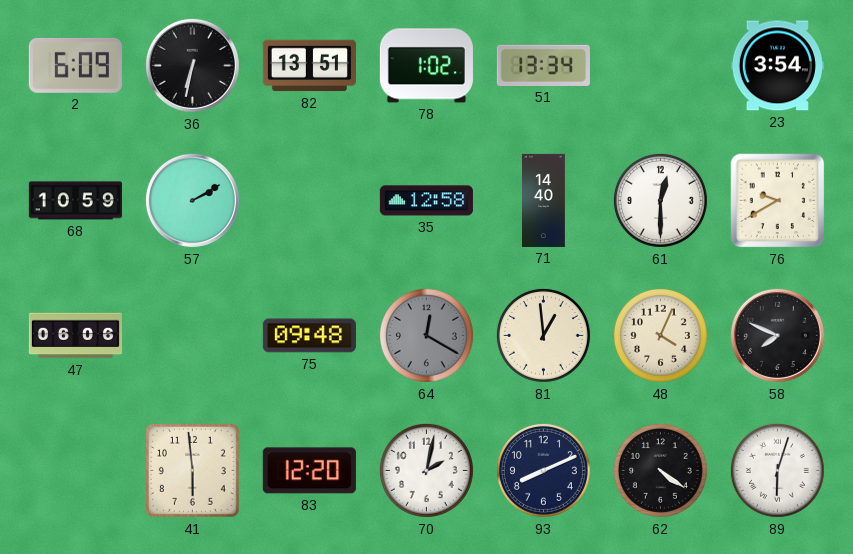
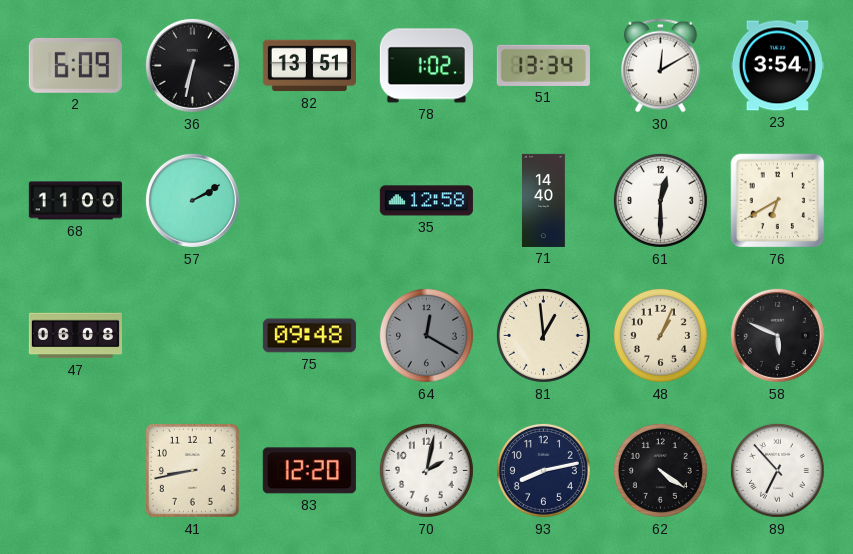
30: none -> 12:10
68: 10:59 -> 11:00
76: 9:40 -> 6:40
47: 06:06 -> 06:08
48: 4:04 -> 1:04
58: 7:49 -> 5:49
41: 5:59 -> 8:43
93: 8:11 -> 8:13
89: 6:03 -> 6:53
